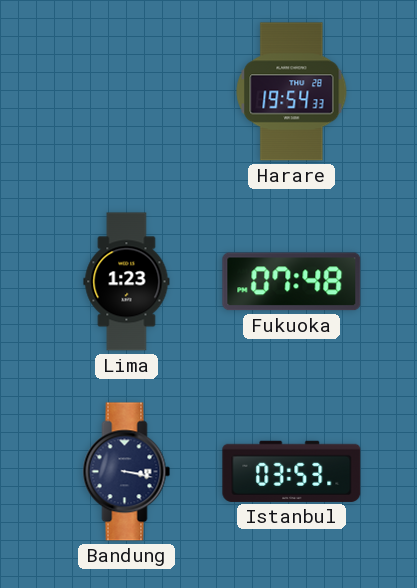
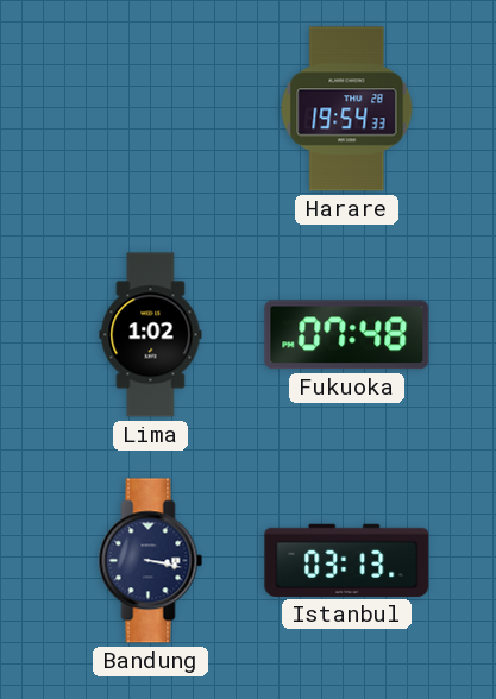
Lima: 1:23 -> 1:02
Istanbul: 03:53 -> 03:13
